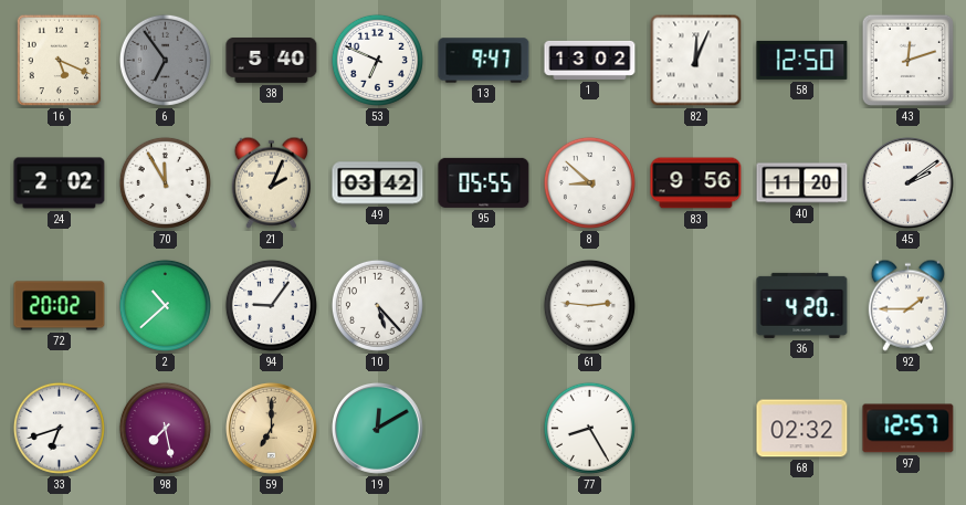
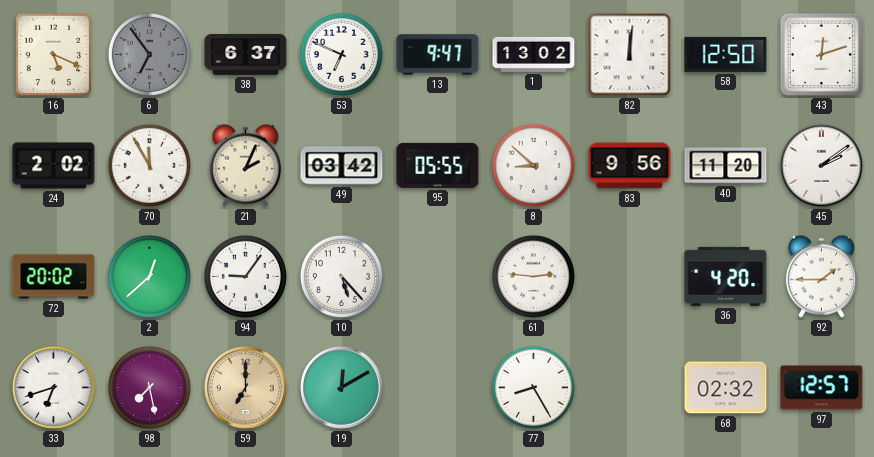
38: 5:40 -> 6:37
82: 12:04 -> 12:01
2: 10:38 -> 12:38
